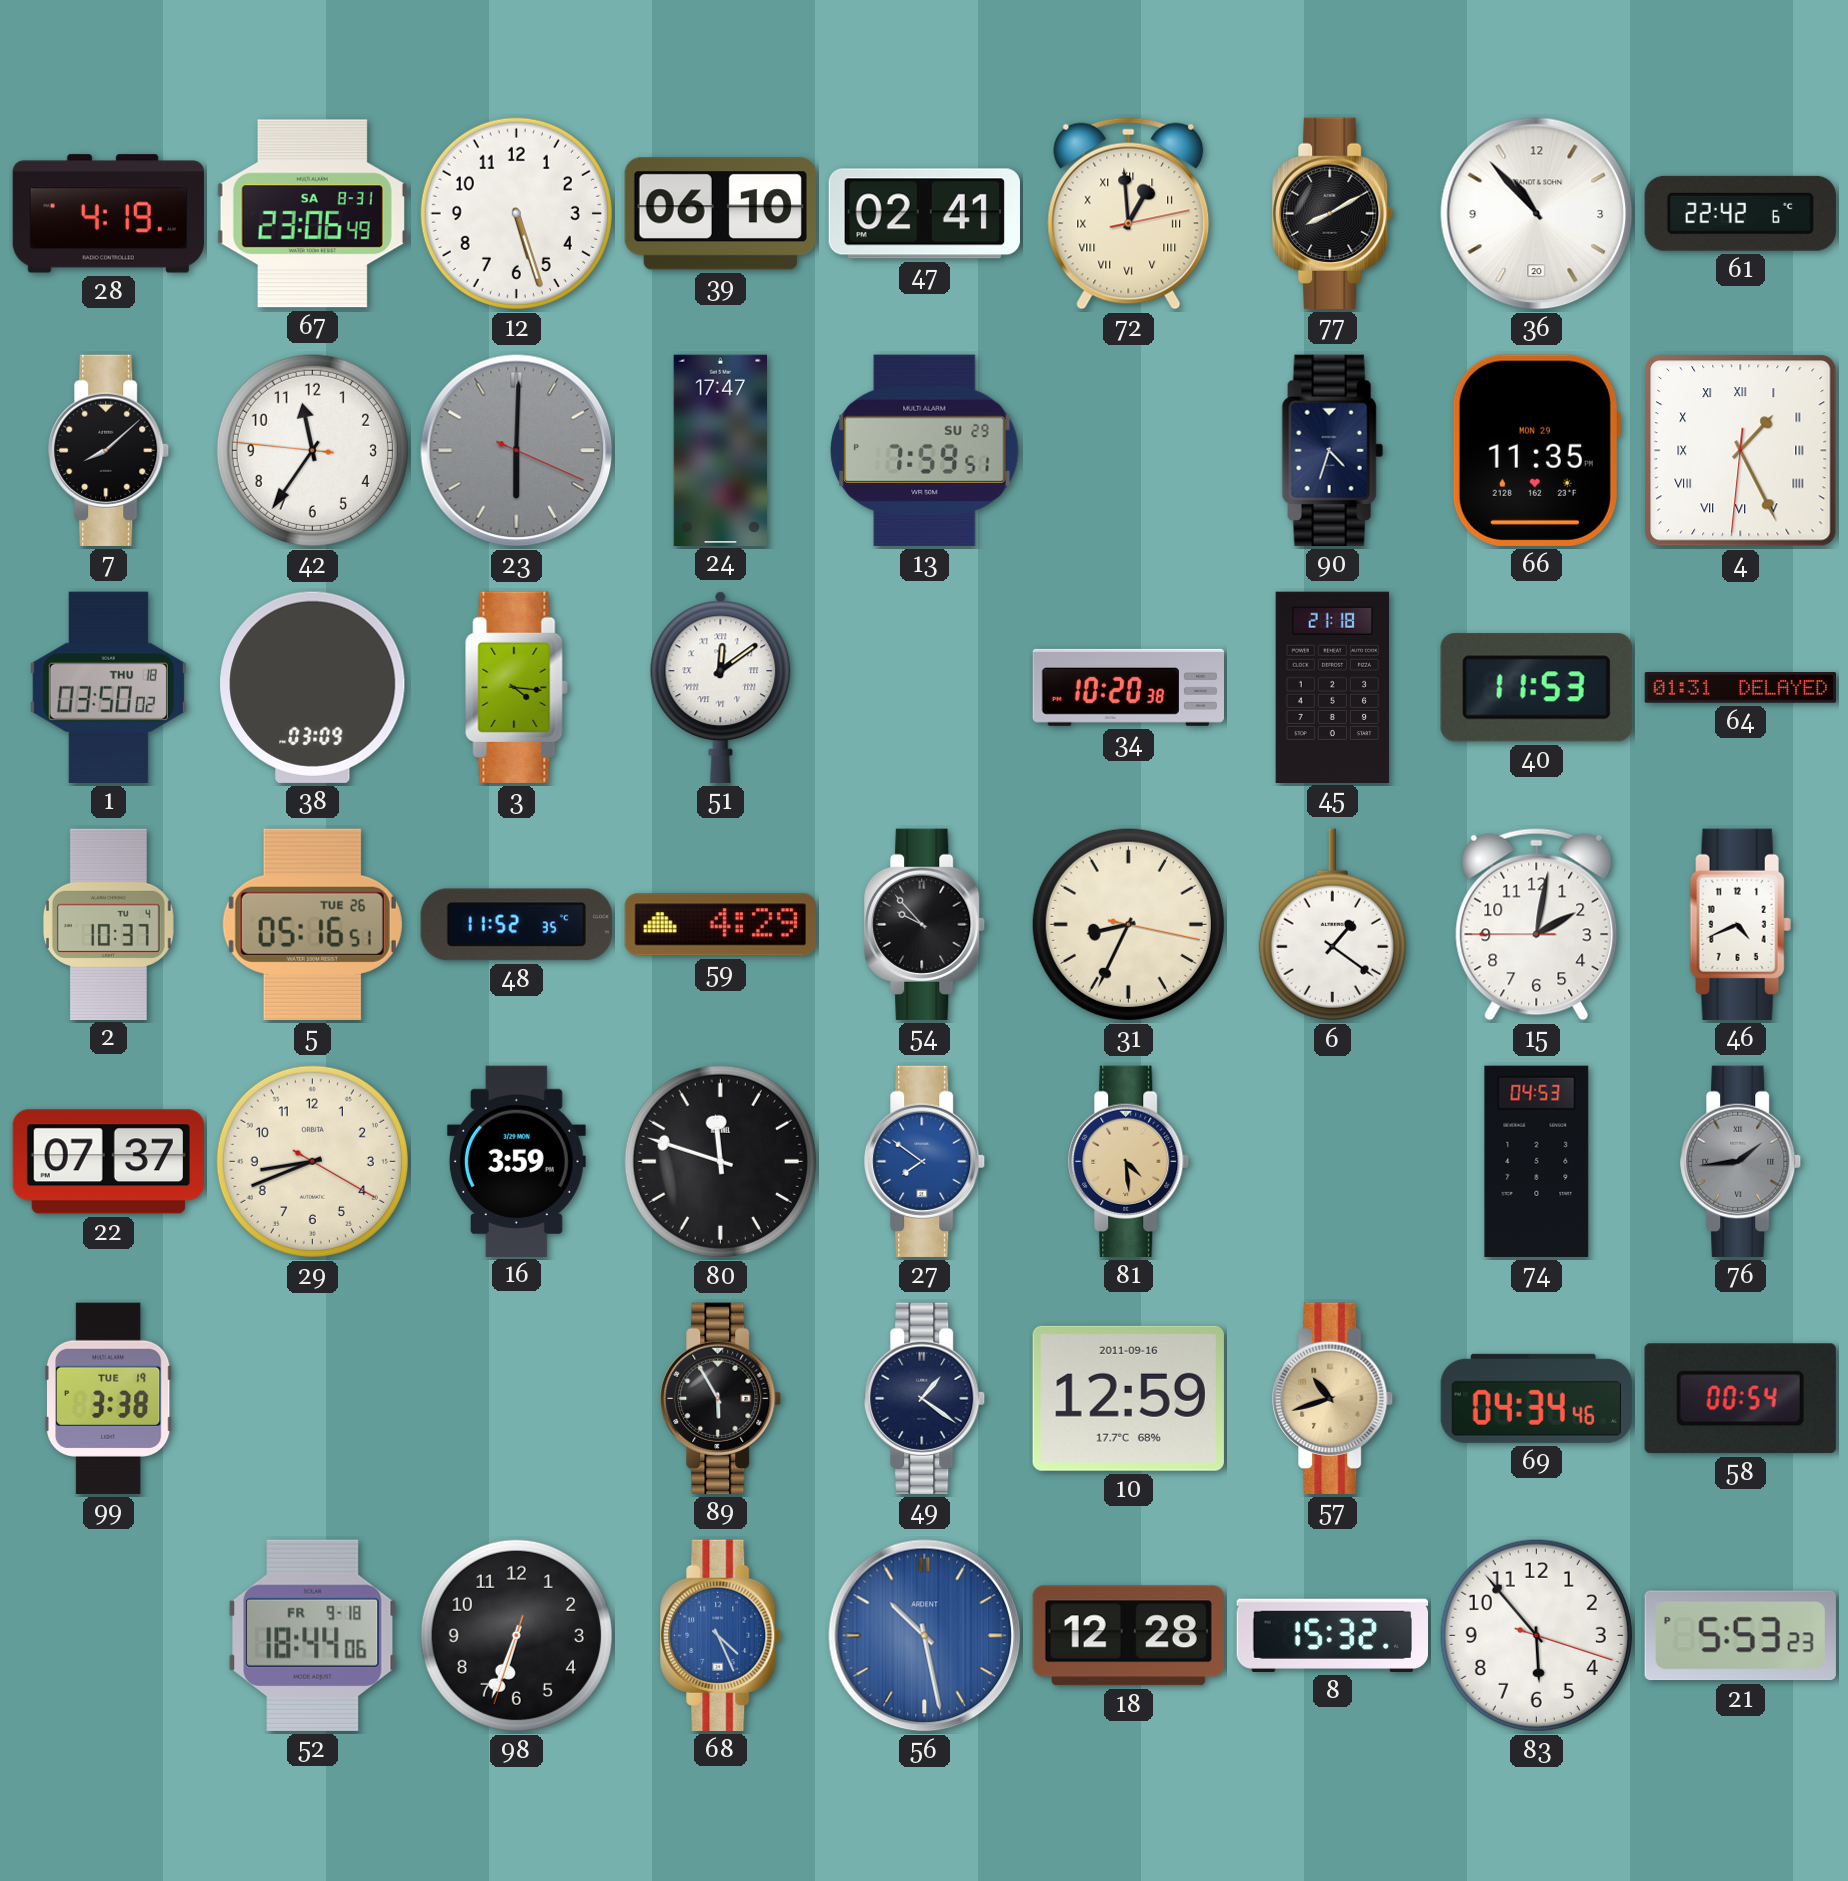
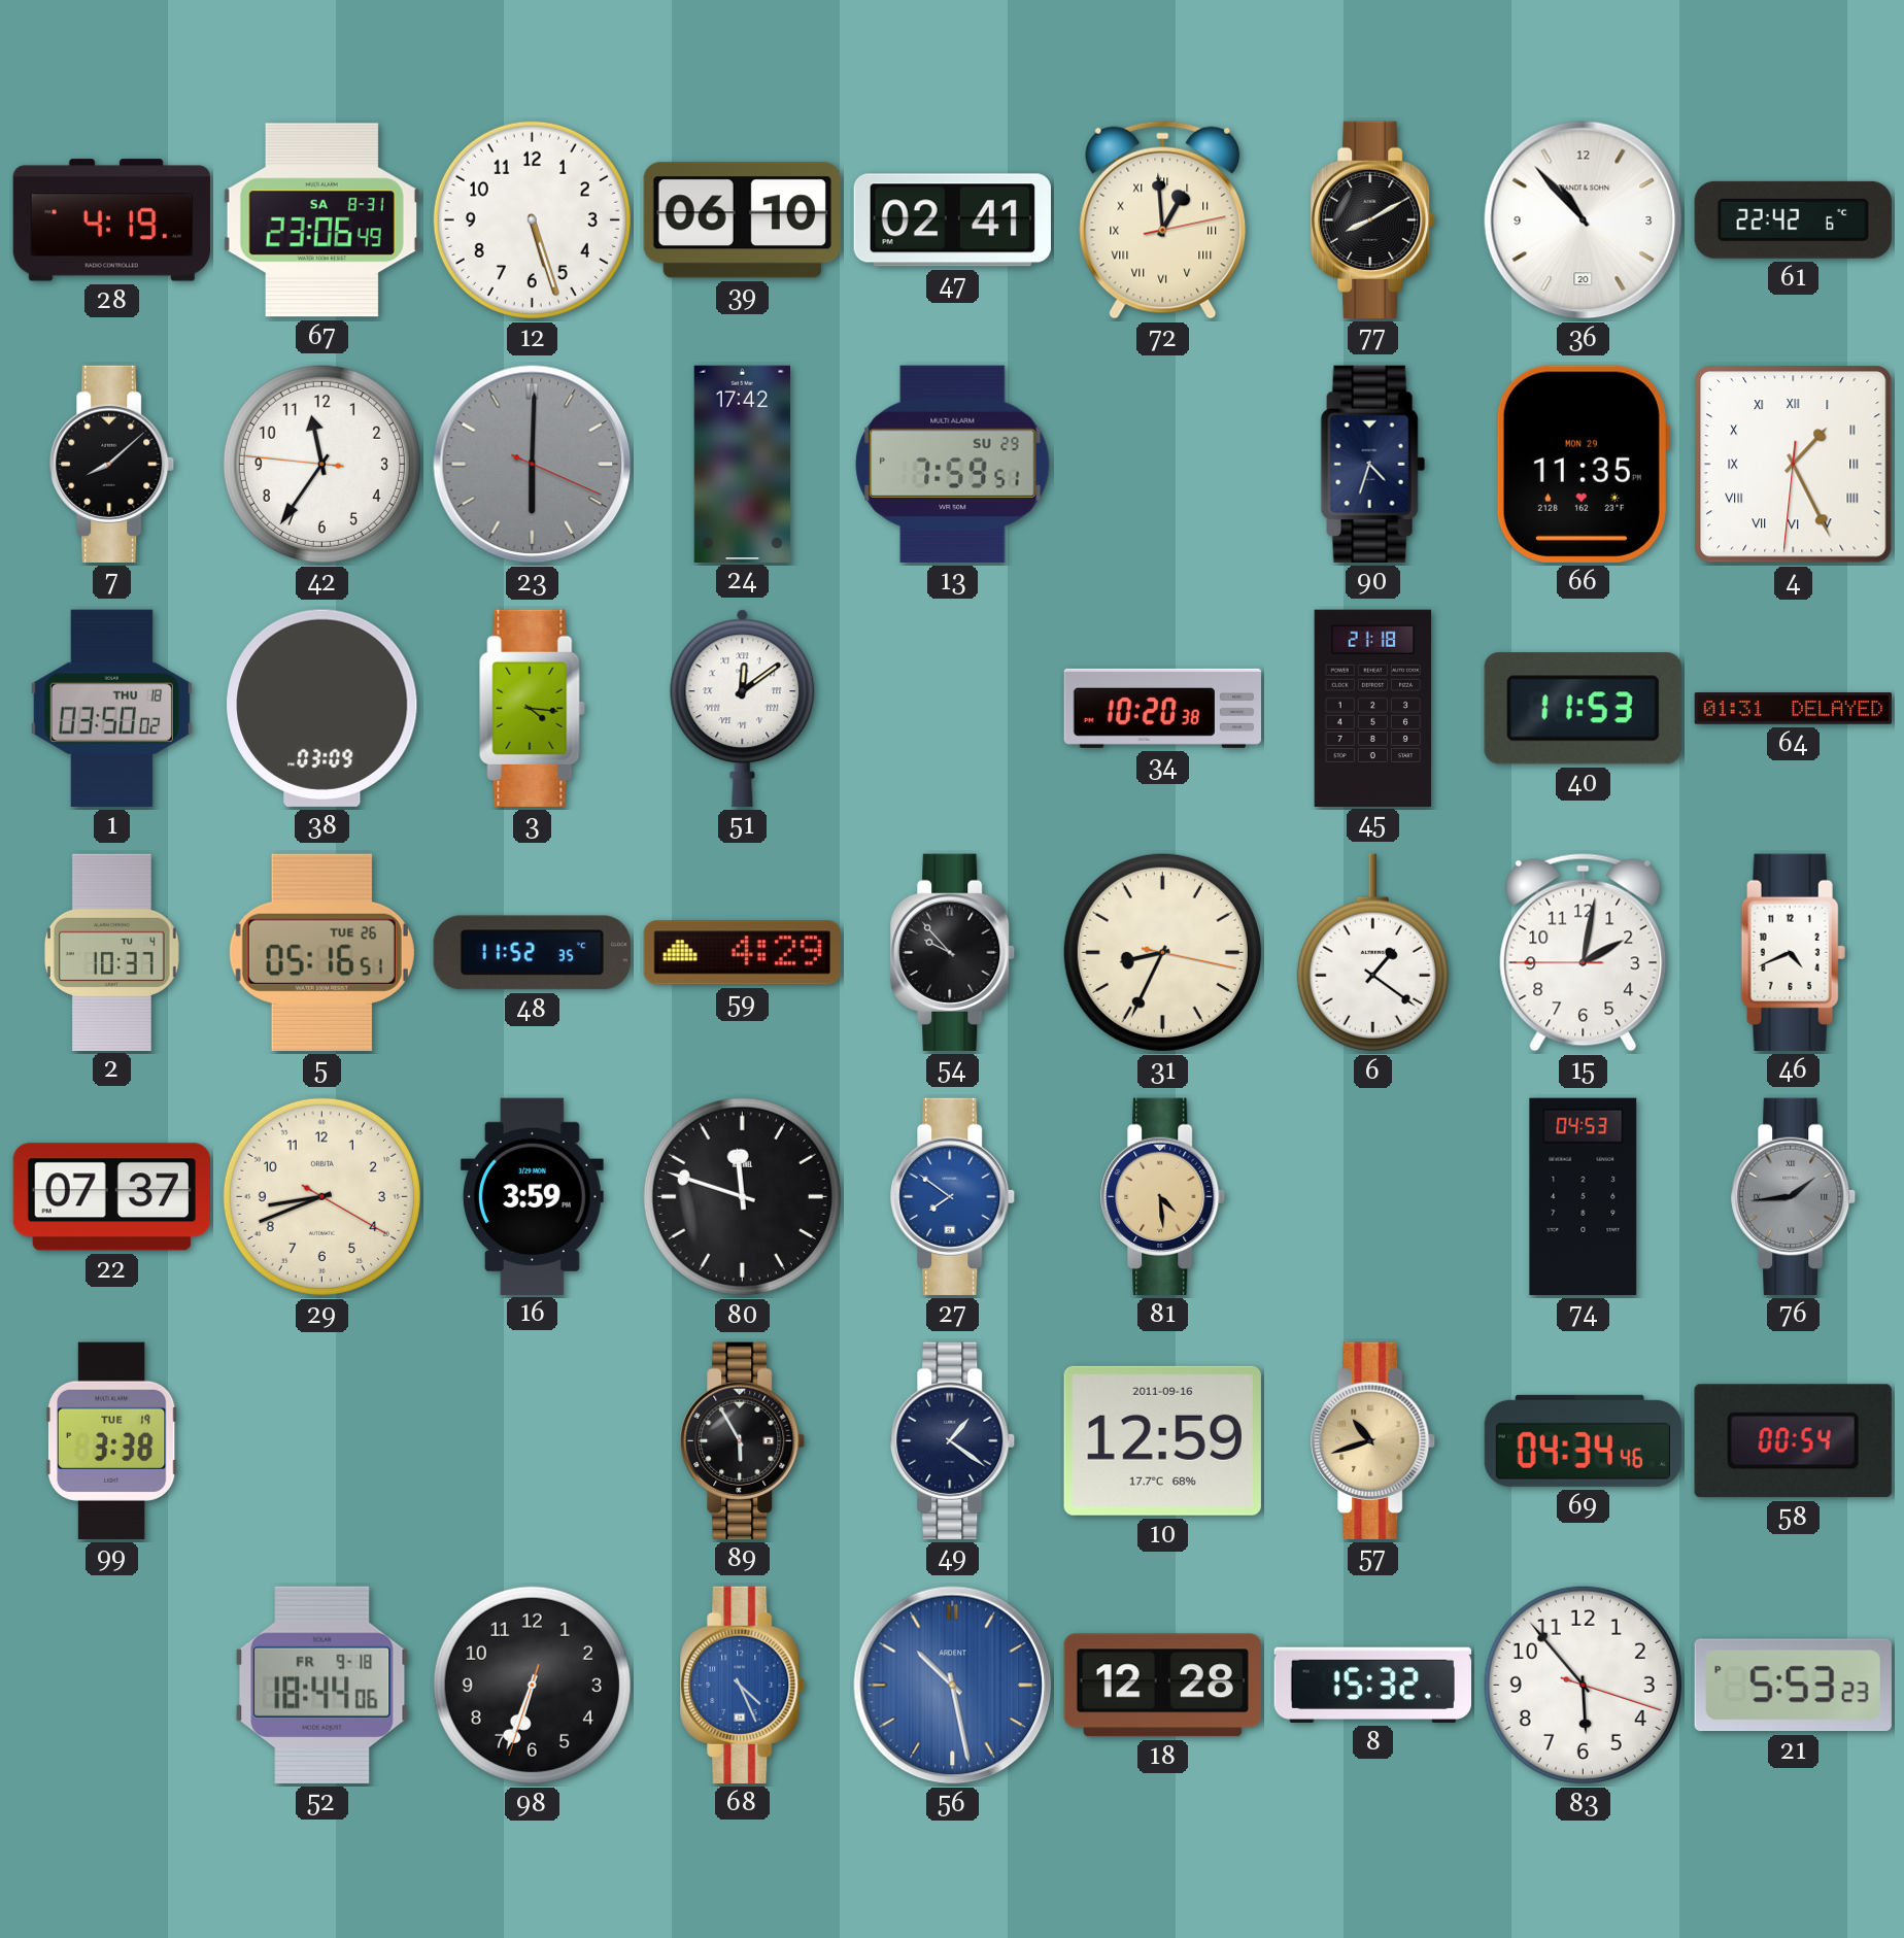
24: 17:47 -> 17:42
